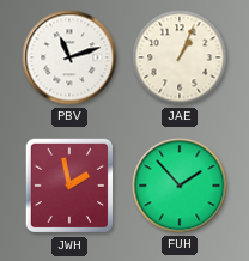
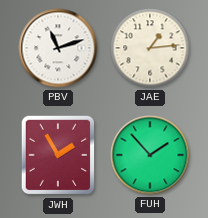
JAE: 1:04 -> 1:14
JWH: 1:58 -> 1:55
